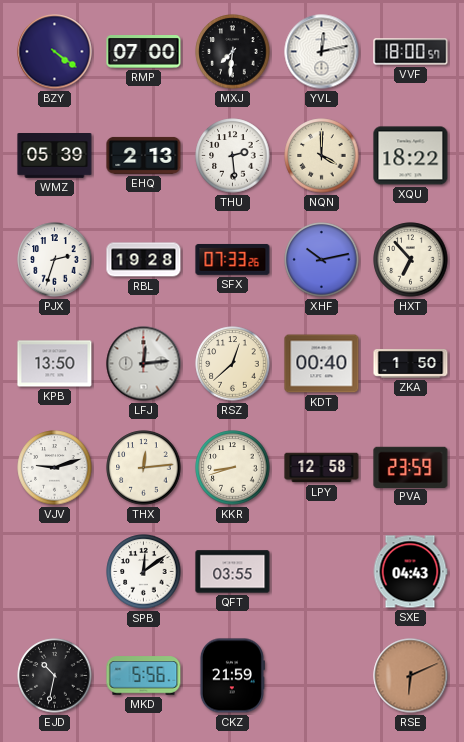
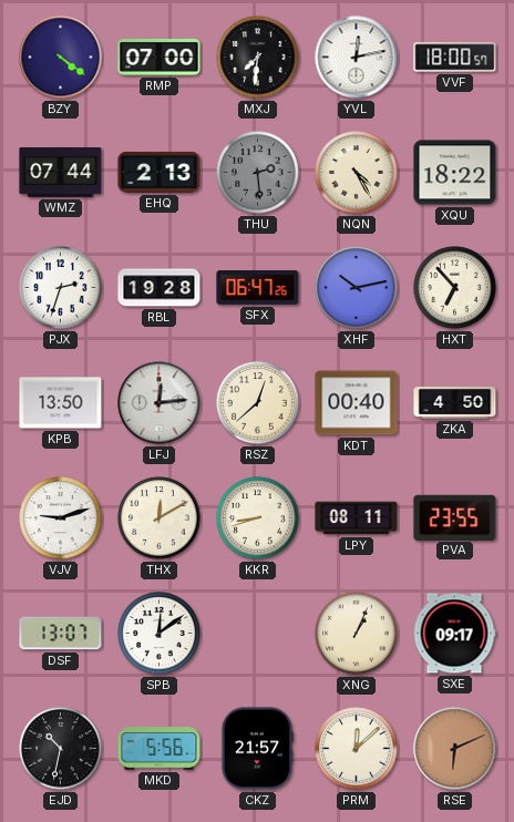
WMZ: 05:39 -> 07:44
THU dial: white -> grey
NQN: 4:00 -> 4:25
SFX: 07:33 -> 06:47
ZKA: 1:50 -> 4:50
THX: 12:14 -> 12:10
LPY: 12:58 -> 08:11
PVA: 23:59 -> 23:55
DSF: none -> 13:07
QFT: 03:55 -> none
XNG: none -> 1:04
SXE: 04:43 -> 09:17
CKZ: 21:59 -> 21:57
PRM: none -> 12:08
